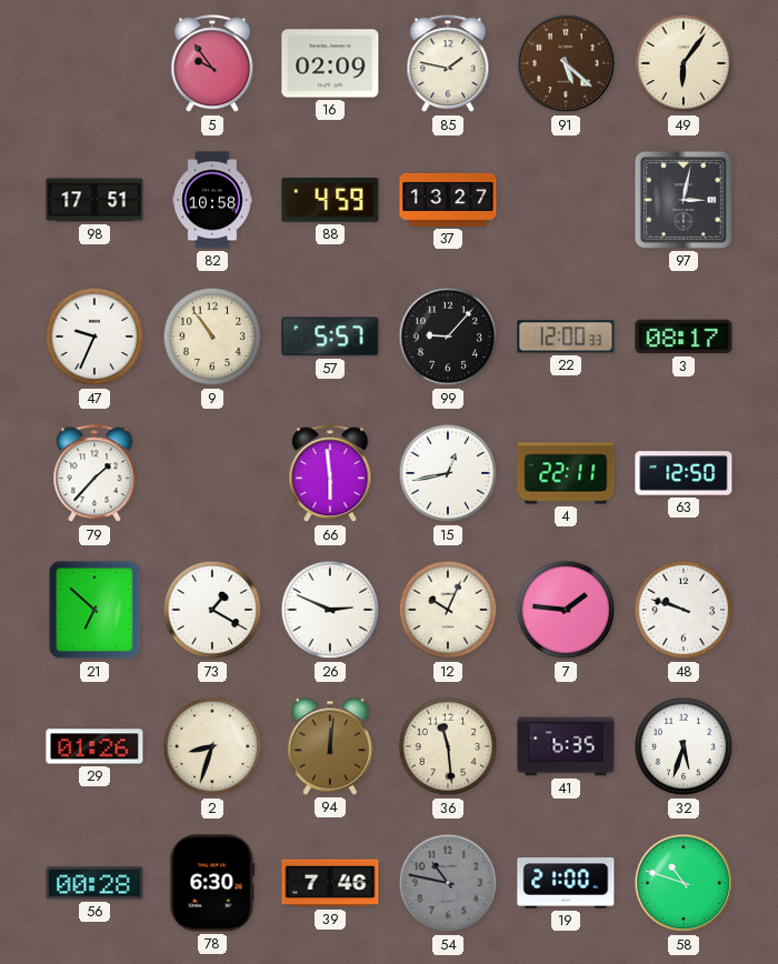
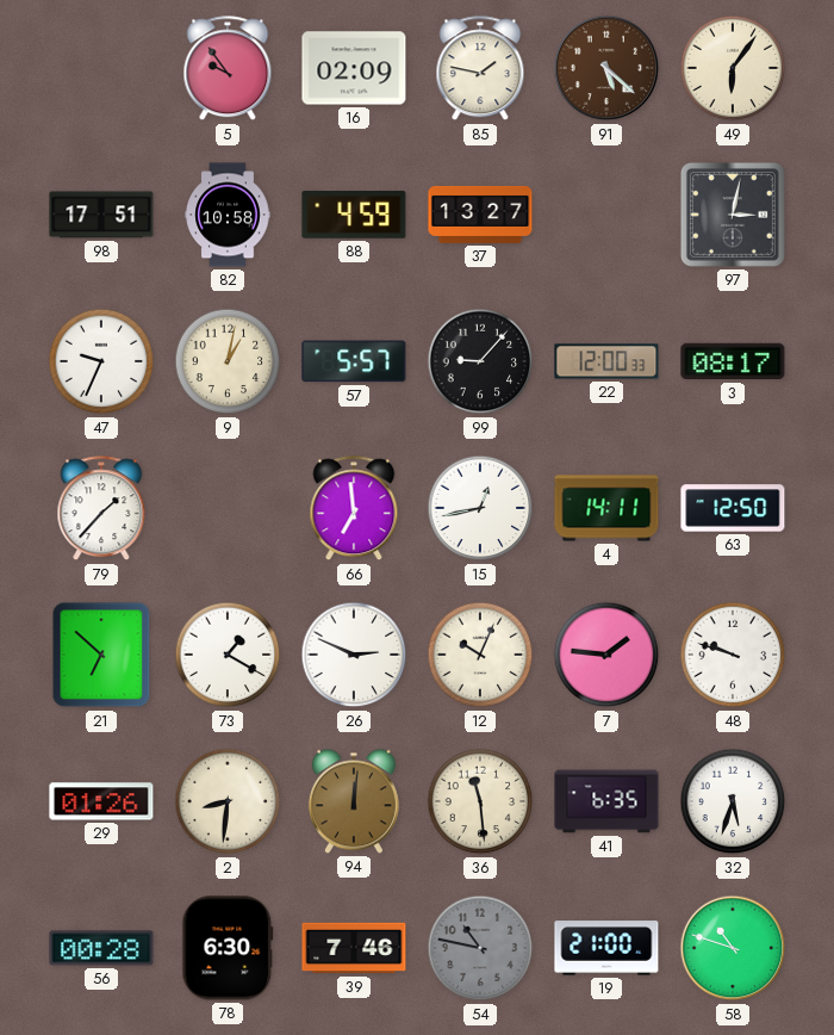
9: 10:54 -> 1:02
66: 5:59 -> 6:59
4: 22:11 -> 14:11
2: 8:33 -> 8:31
